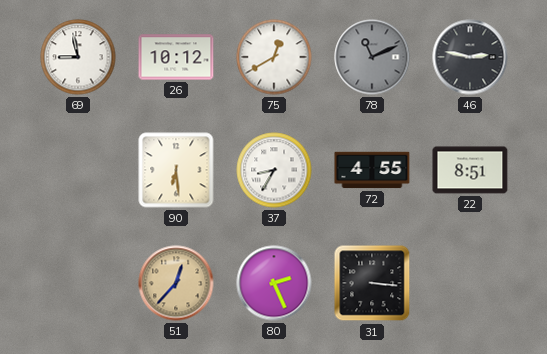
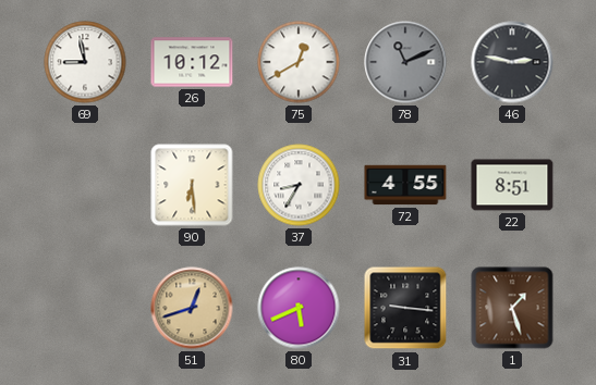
51: 12:37 -> 12:42
80: 2:26 -> 5:41
31: 3:16 -> 9:16
1: none -> 1:27
